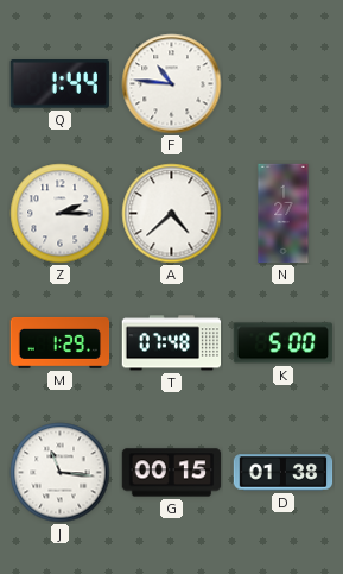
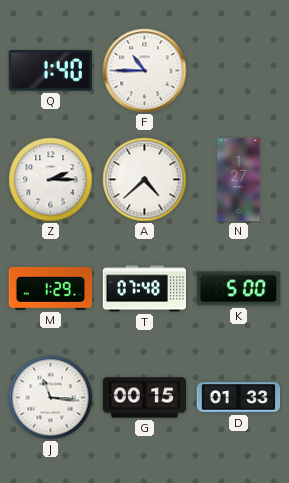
Q: 1:44 -> 1:40
F: 10:46 -> 10:45
D: 01:38 -> 01:33
